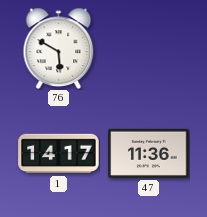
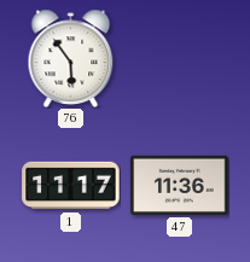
76: 5:50 -> 5:54
1: 14:17 -> 11:17
